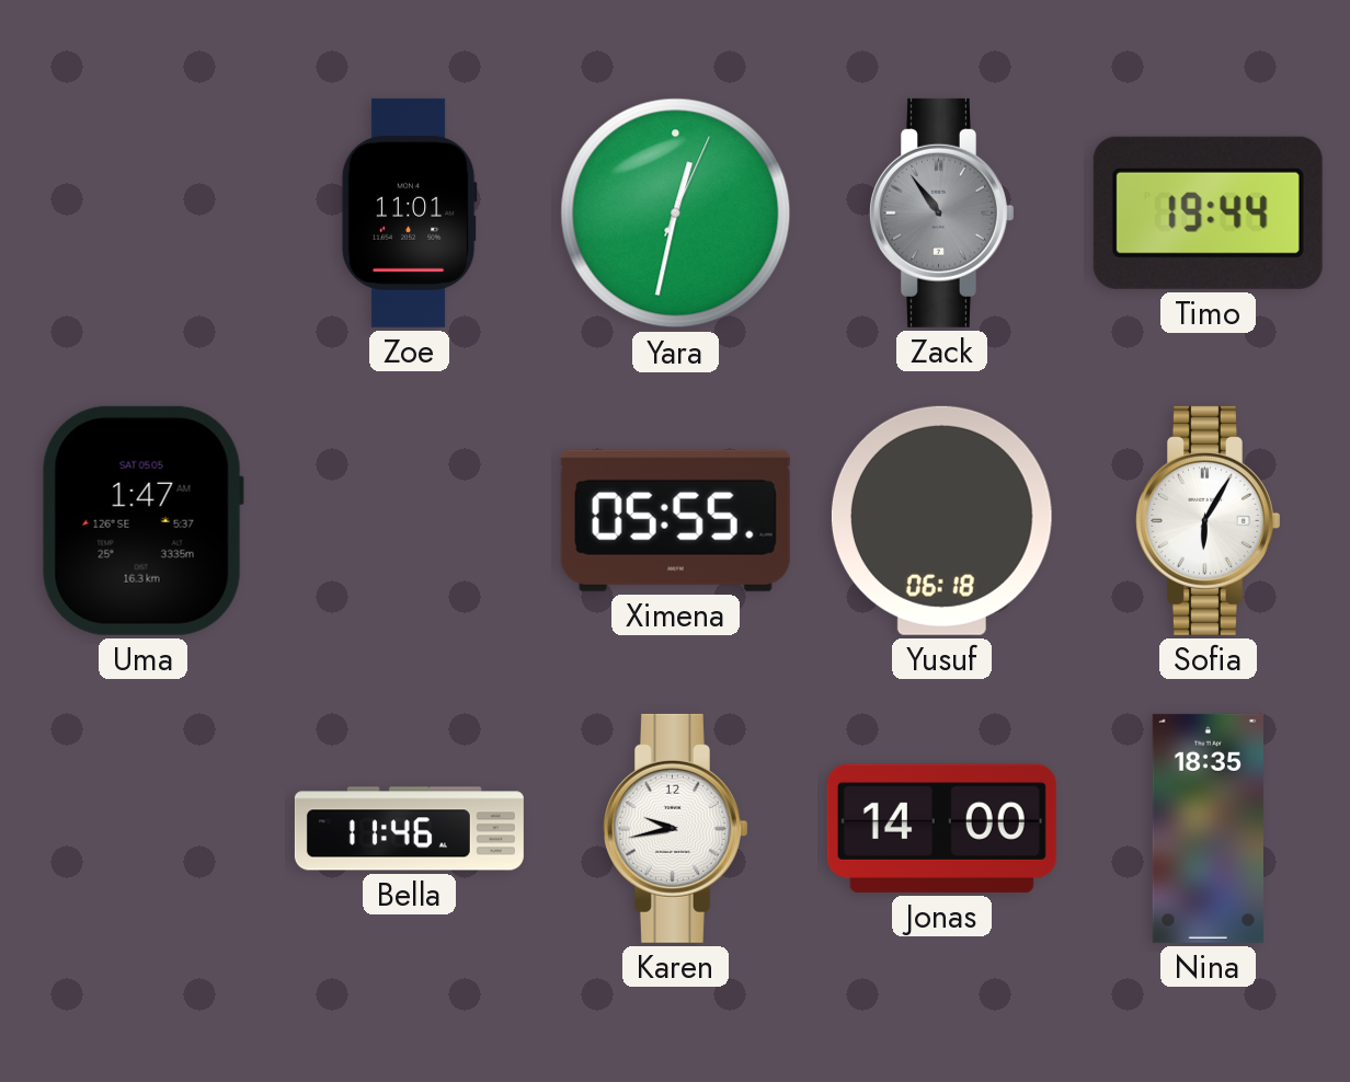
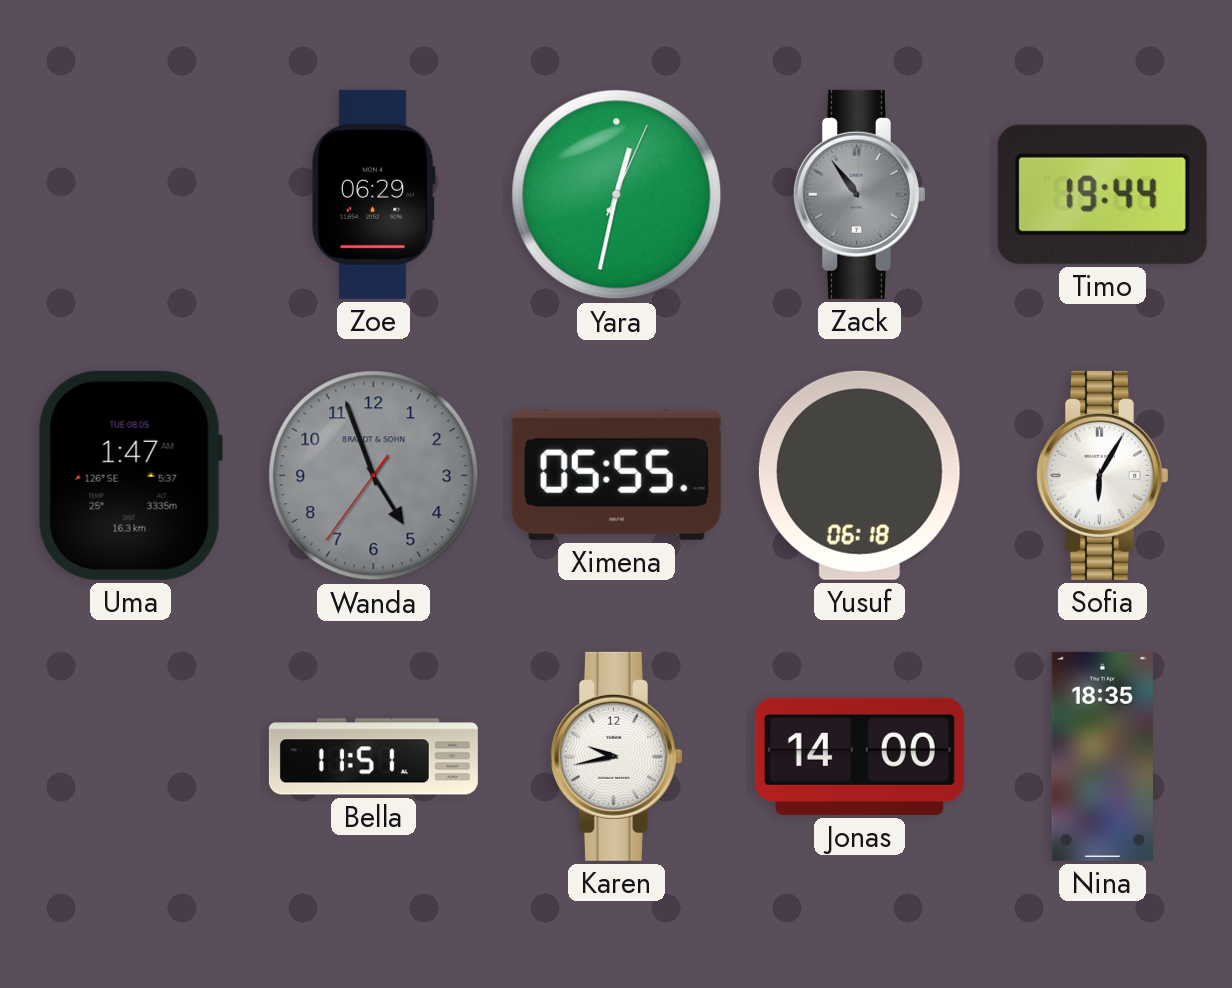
Zoe: 11:01 -> 06:29
Uma date: SAT 05.05 -> TUE 08.05
Wanda: none -> 4:56
Bella: 11:46 -> 11:51
